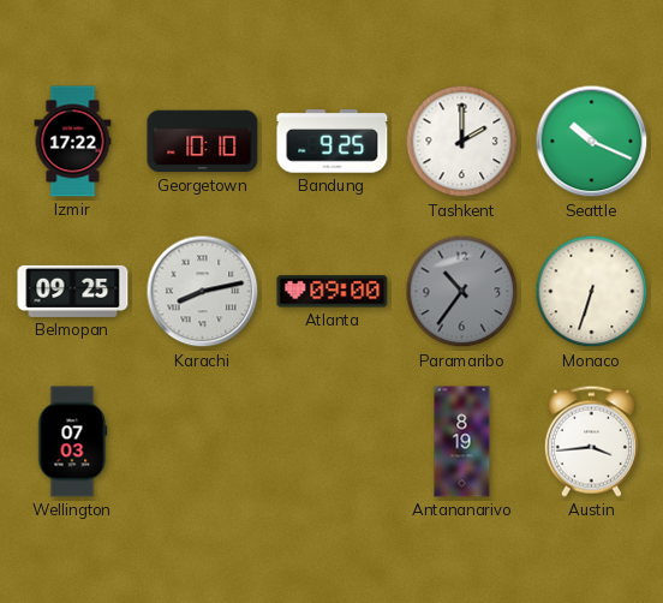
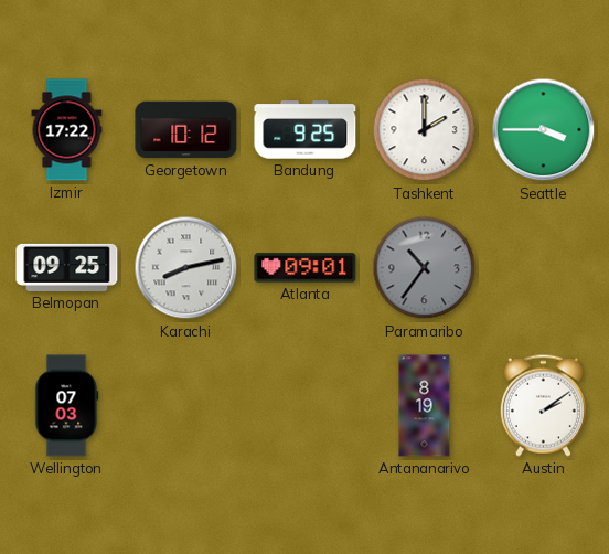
Georgetown: 10:10 -> 10:12
Seattle: 10:19 -> 3:45
Atlanta: 09:00 -> 09:01
Monaco: 6:33 -> none
Austin: 3:44 -> 2:09
